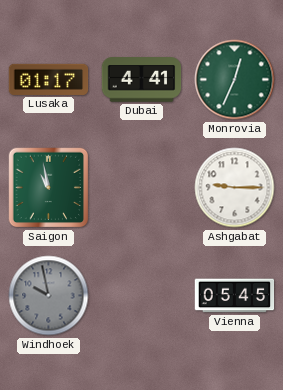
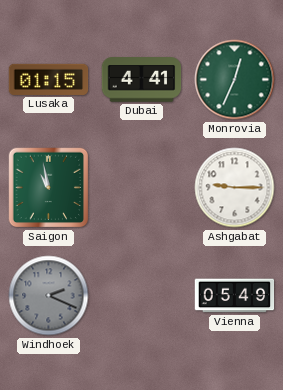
Lusaka: 01:17 -> 01:15
Windhoek: 9:58 -> 2:19
Vienna: 05:45 -> 05:49
